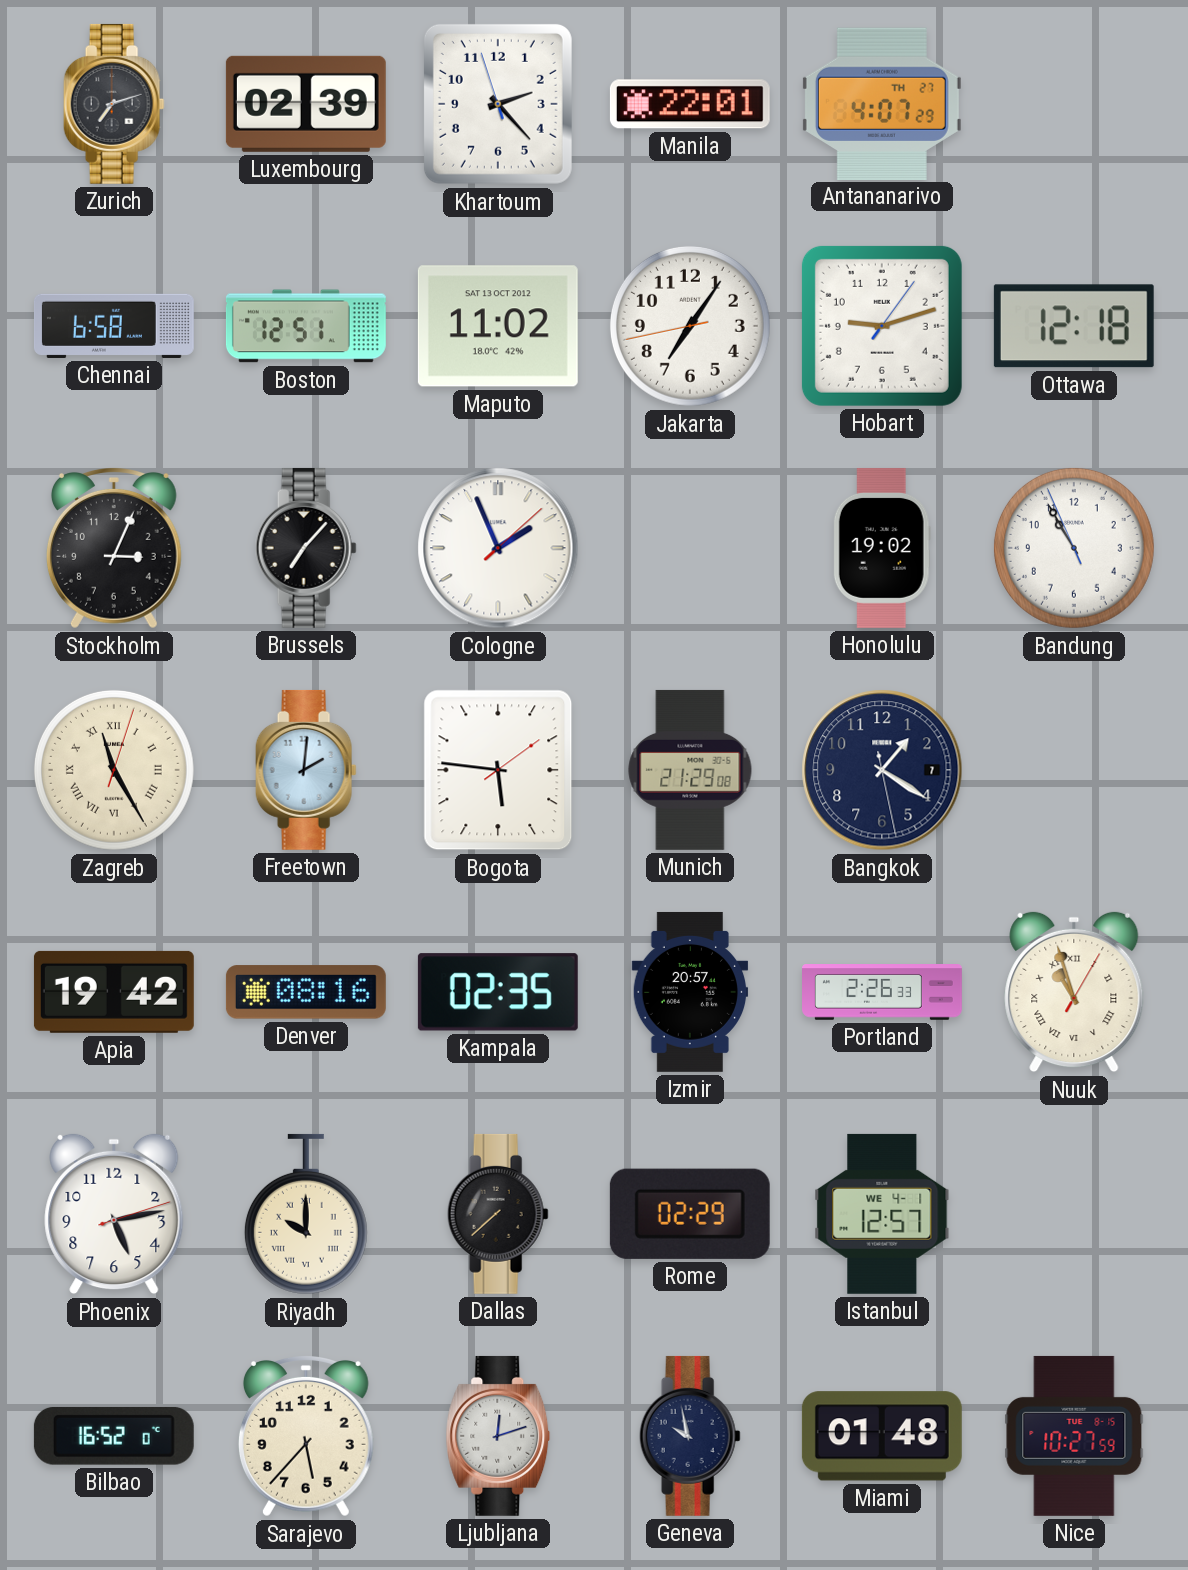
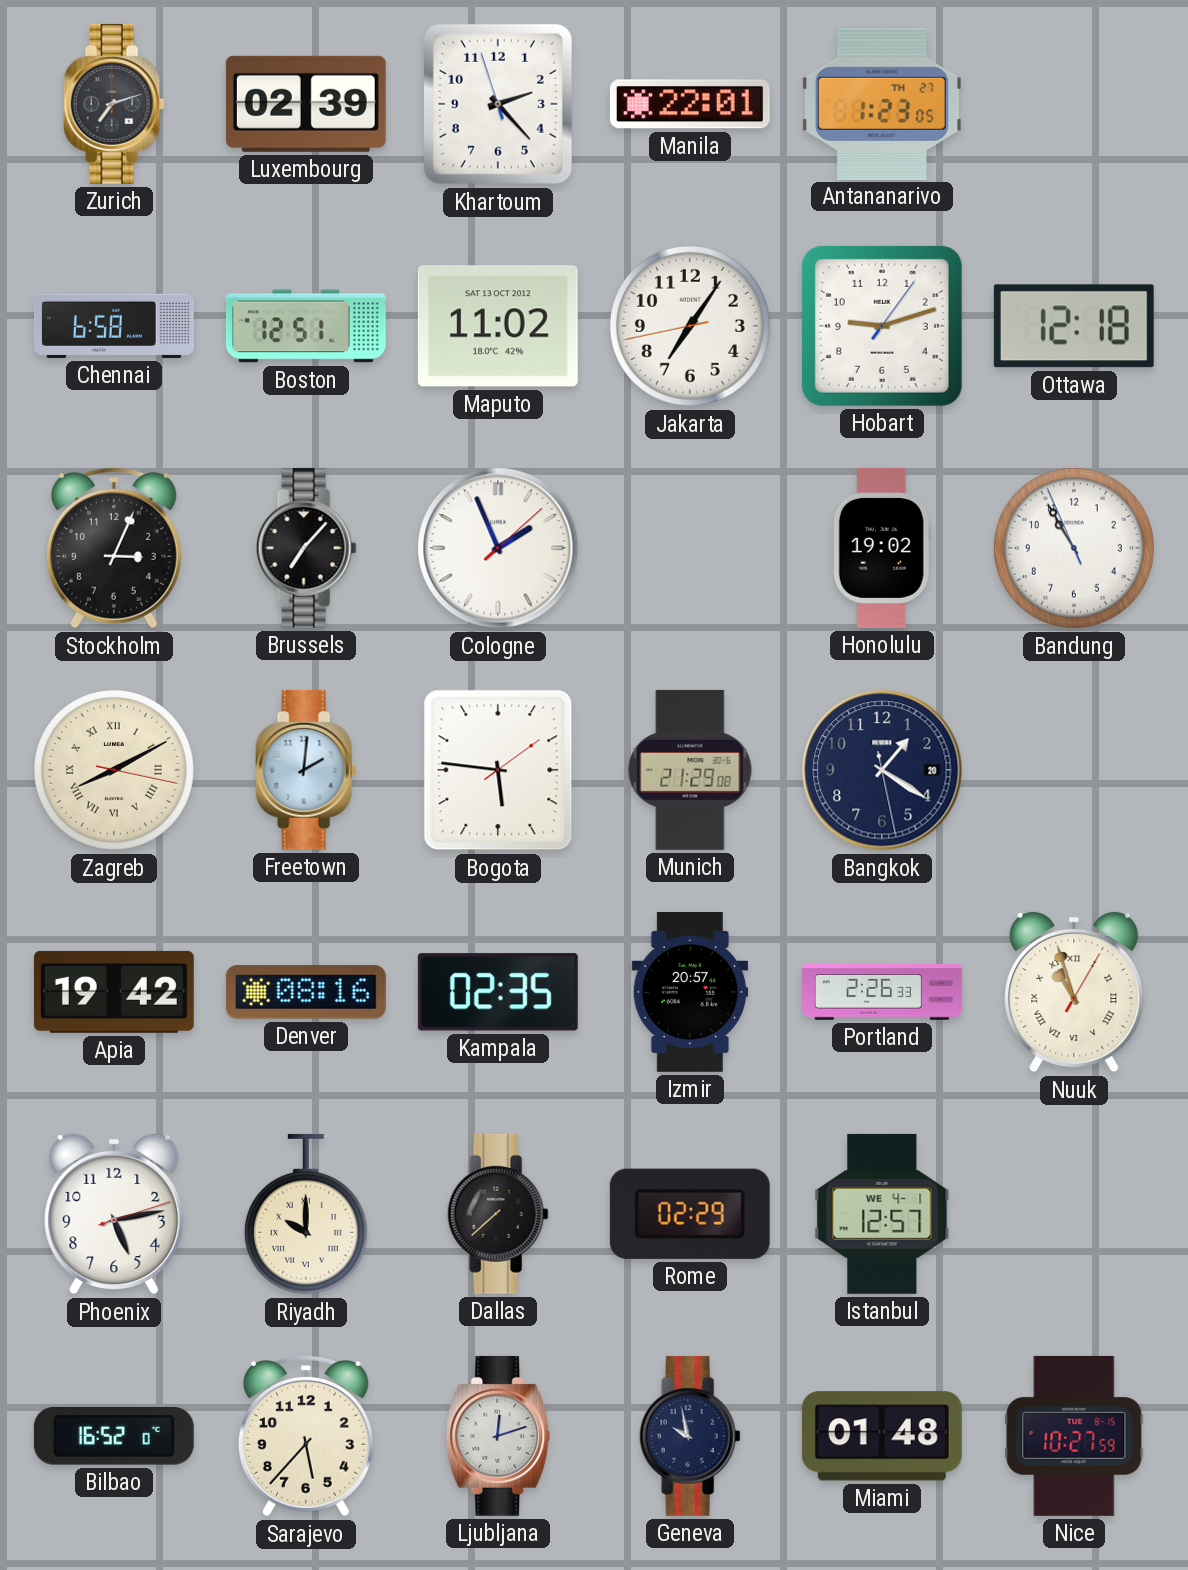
Antananarivo: 4:07 -> 1:23
Zagreb: 11:25 -> 8:10
Bangkok date: 7 -> 20
